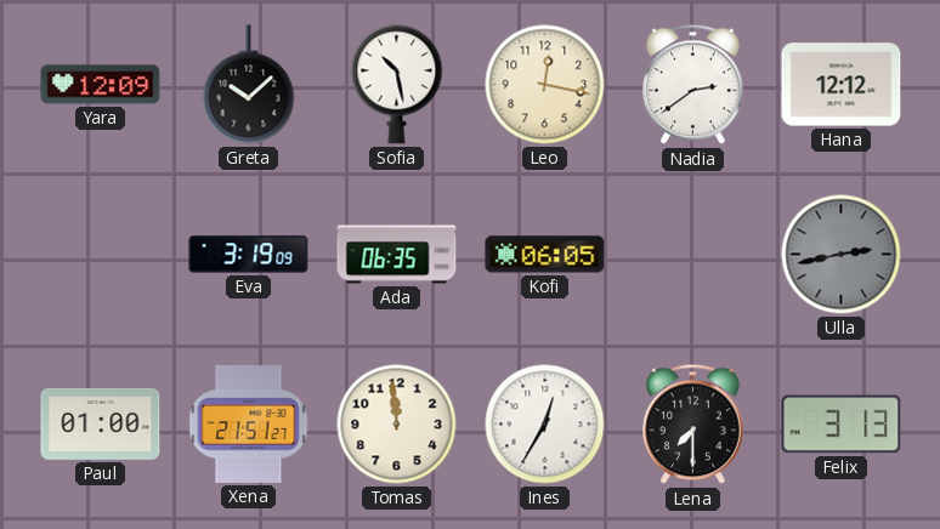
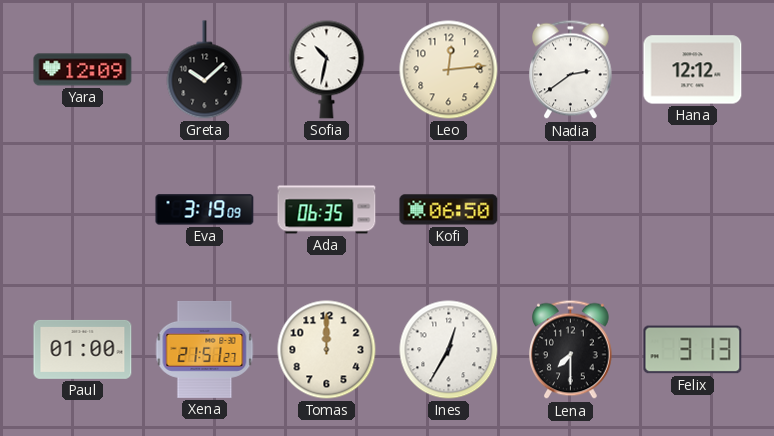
Sofia: 10:28 -> 10:32
Leo: 12:17 -> 12:14
Kofi: 06:05 -> 06:50
Ulla: 2:43 -> none
Tomas: 11:59 -> 12:00
